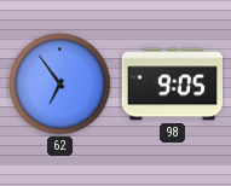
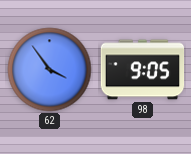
62: 6:54 -> 3:54
